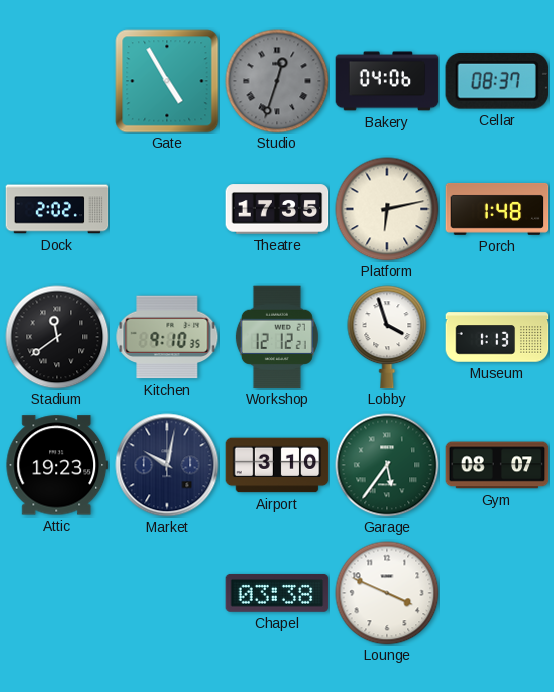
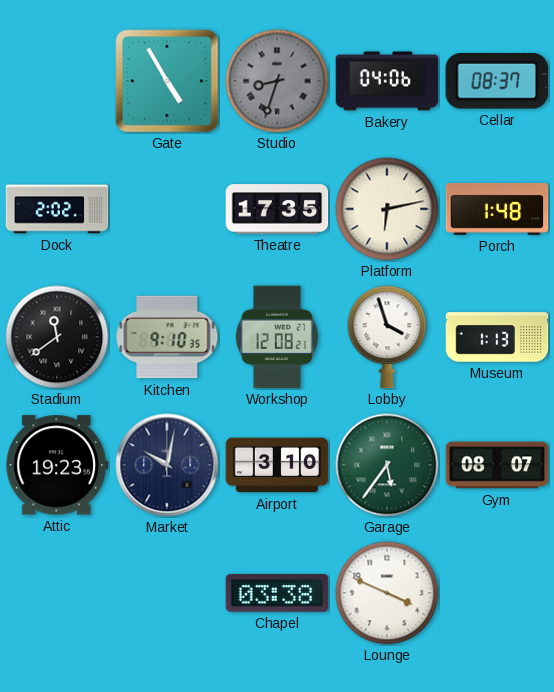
Studio: 12:33 -> 8:33
Workshop: 12:12 -> 12:08
